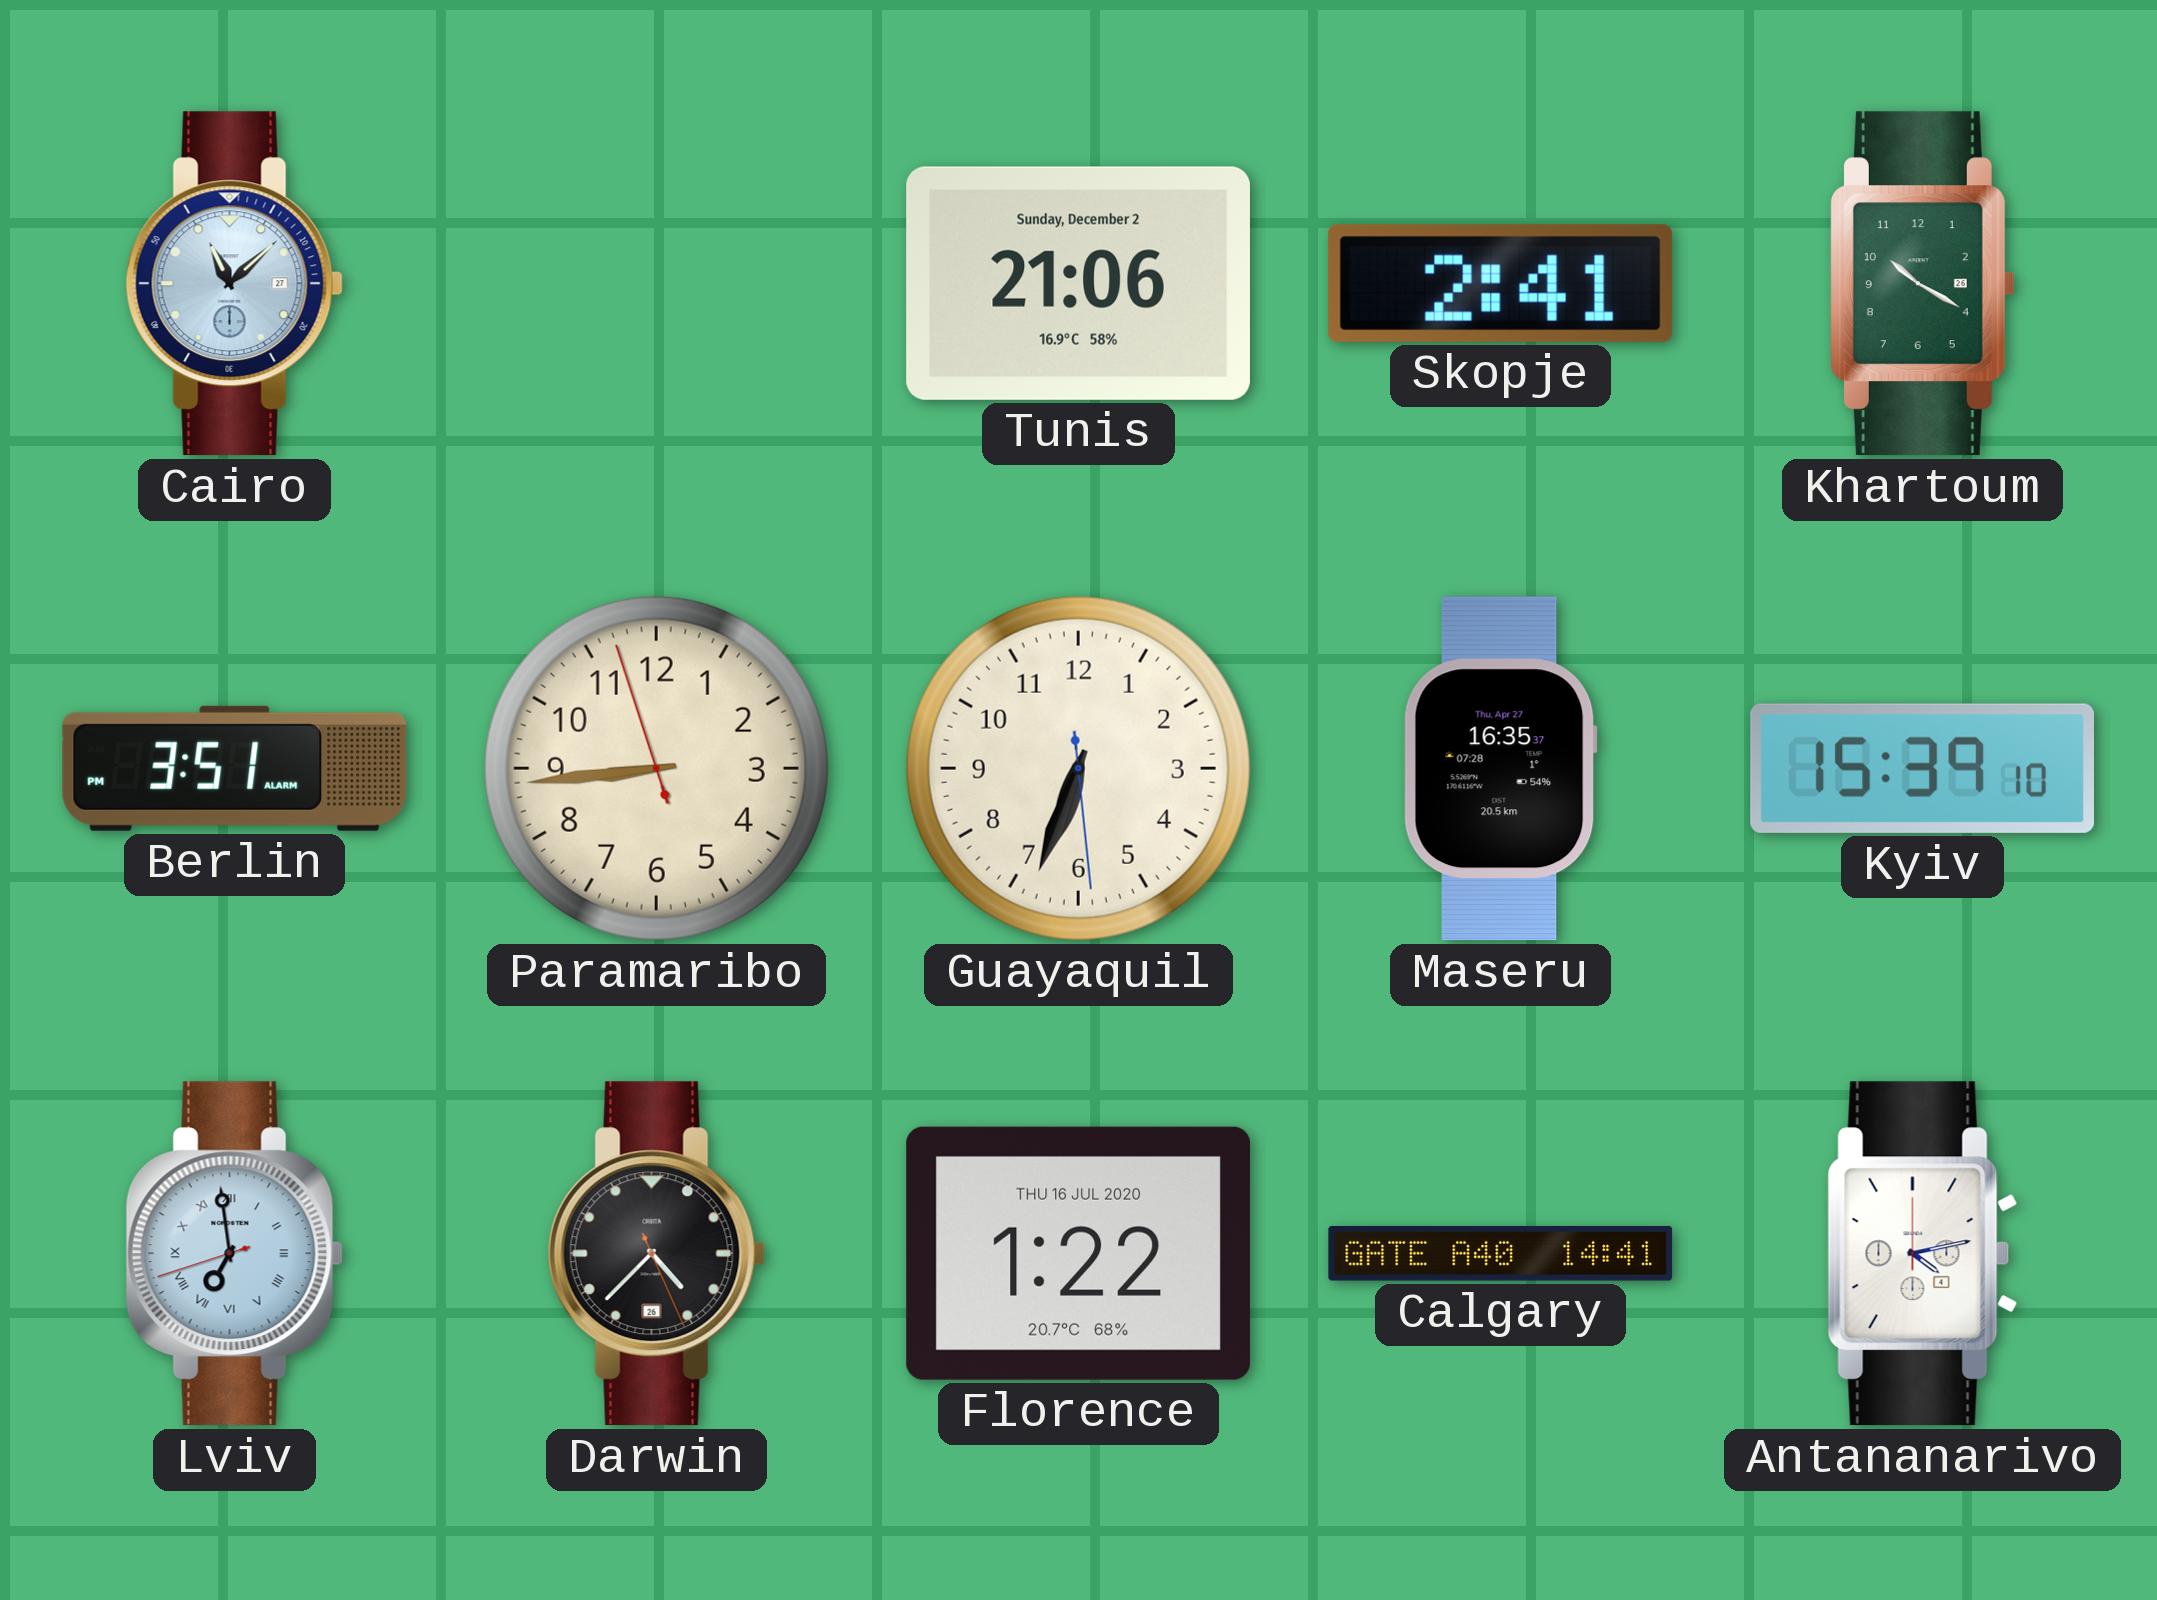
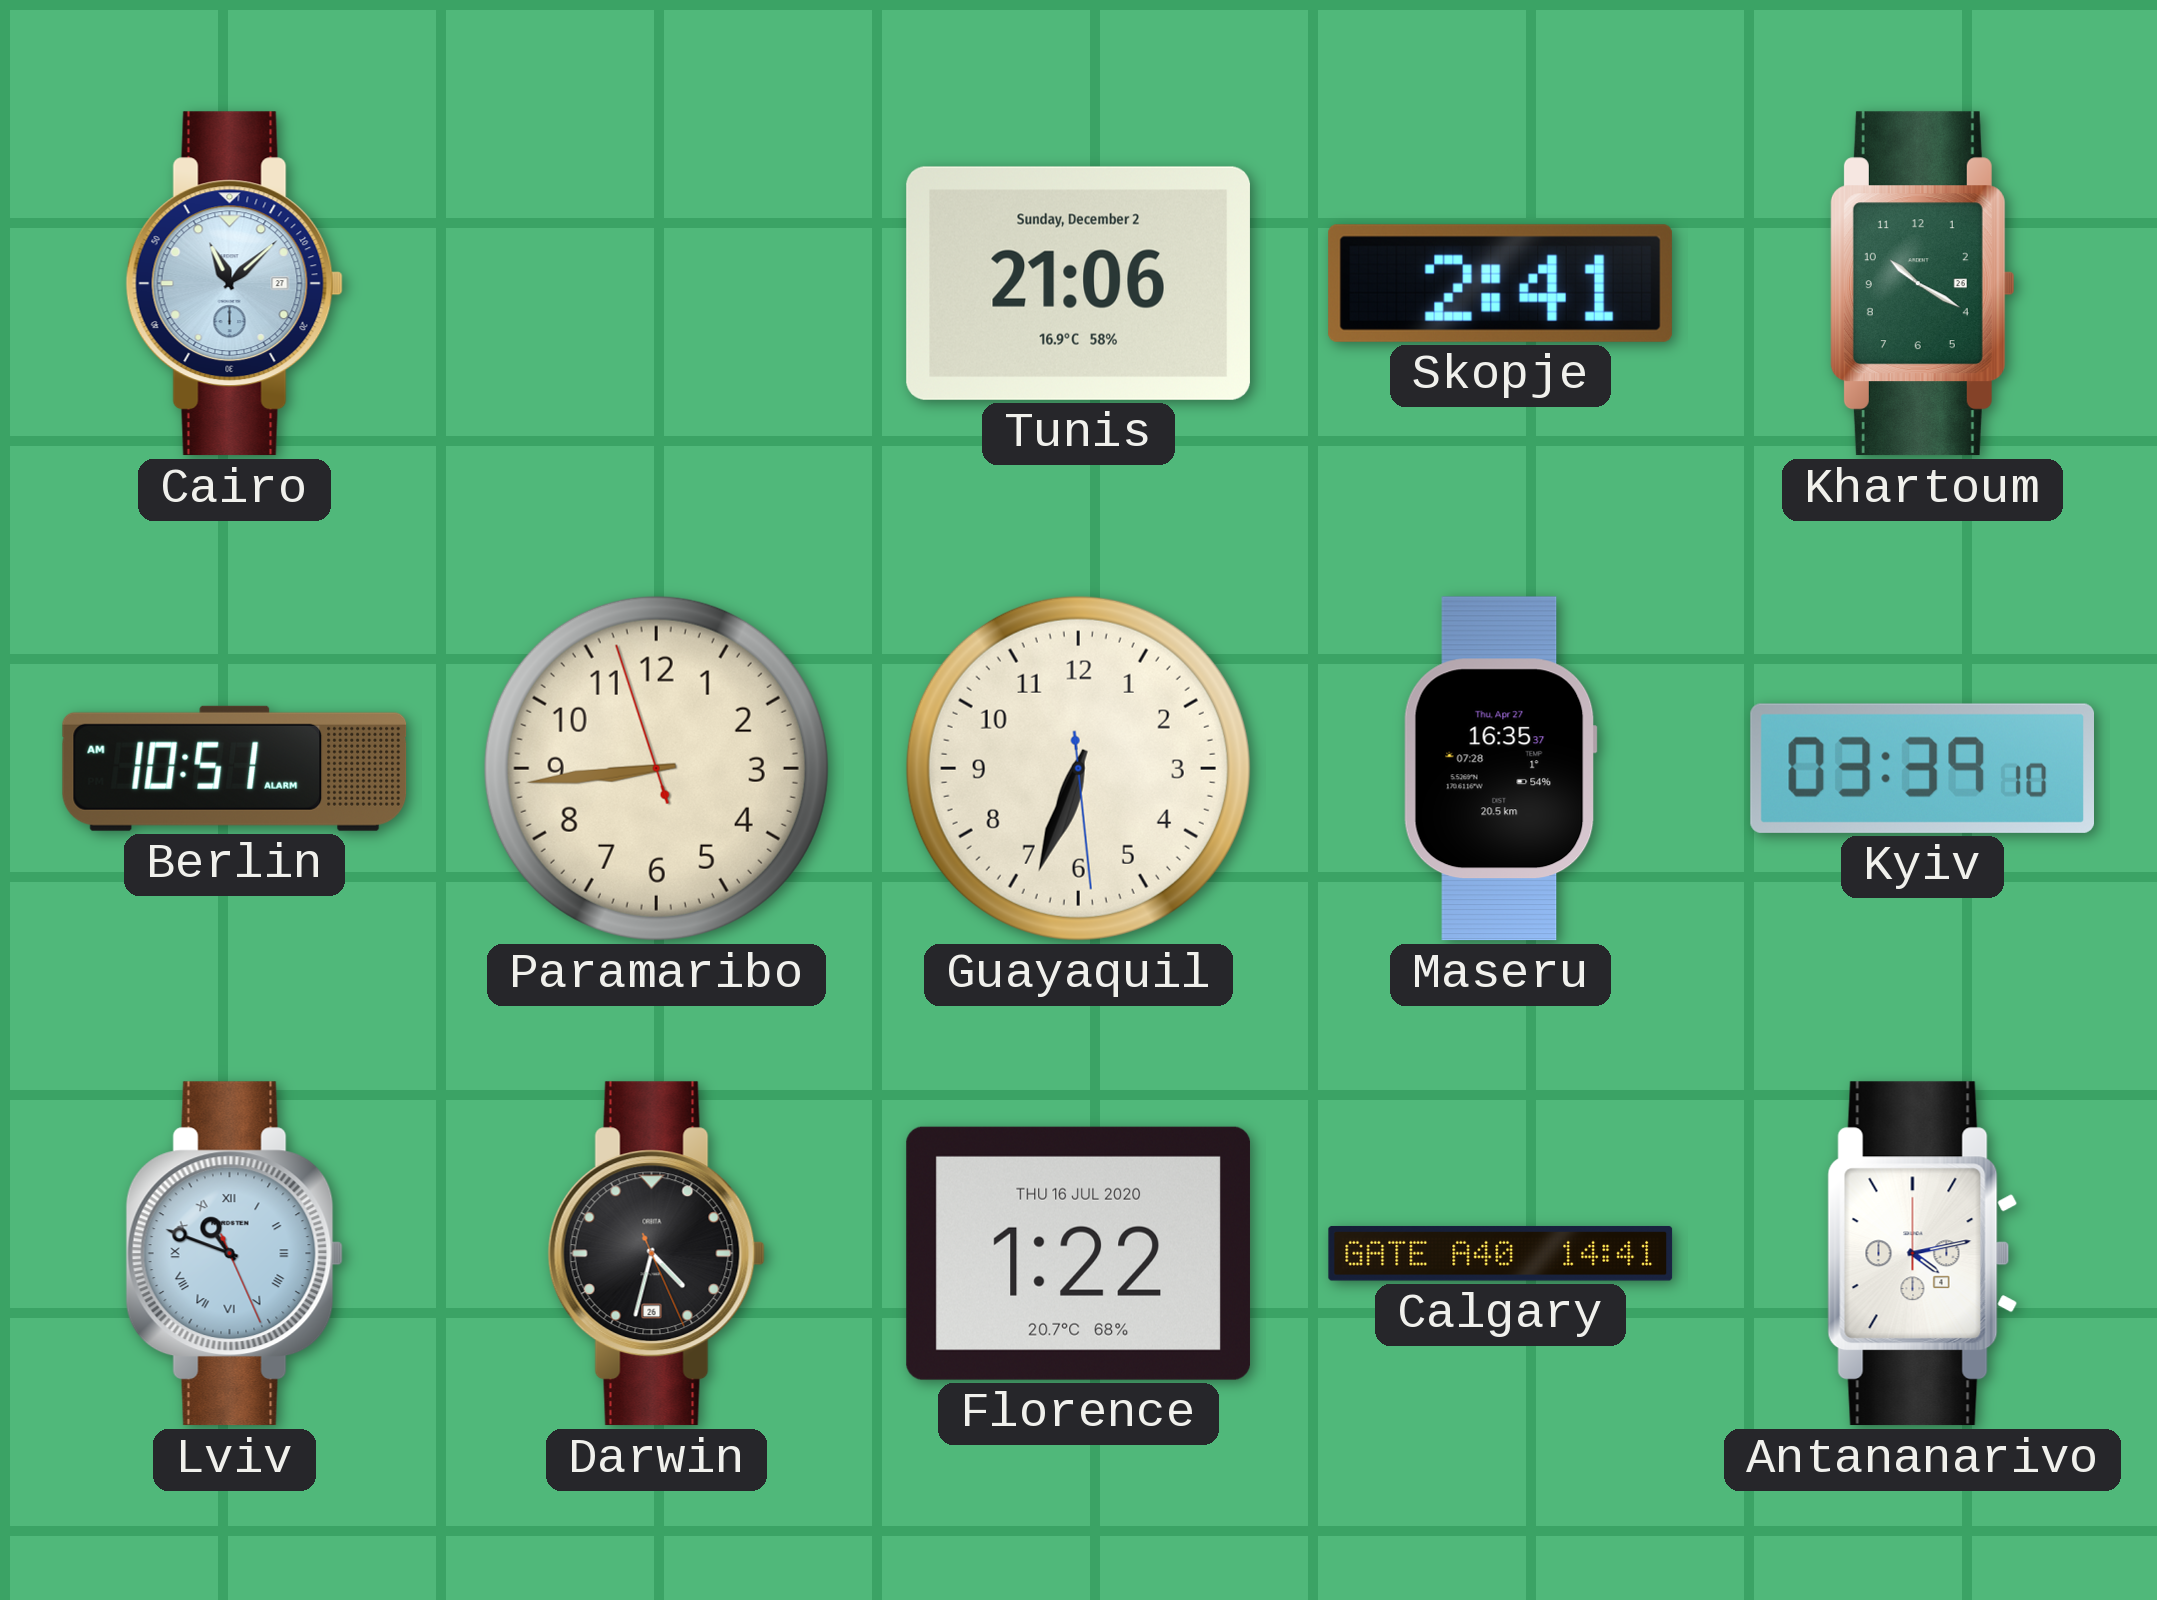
Berlin: 3:51 -> 10:51
Kyiv: 15:39 -> 03:39
Lviv: 6:58 -> 10:48
Darwin: 4:37 -> 4:32
